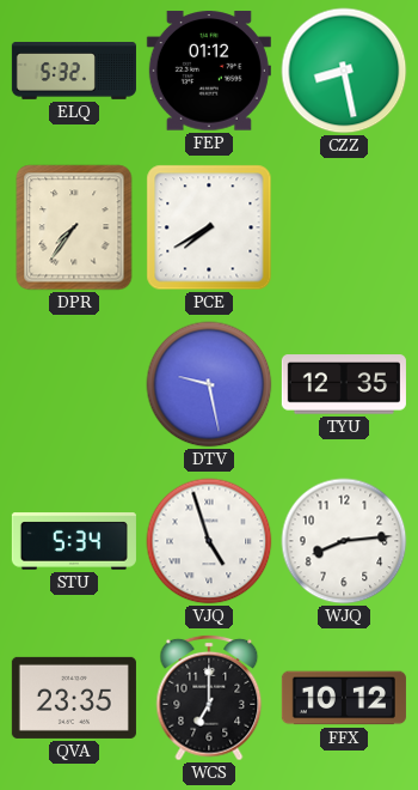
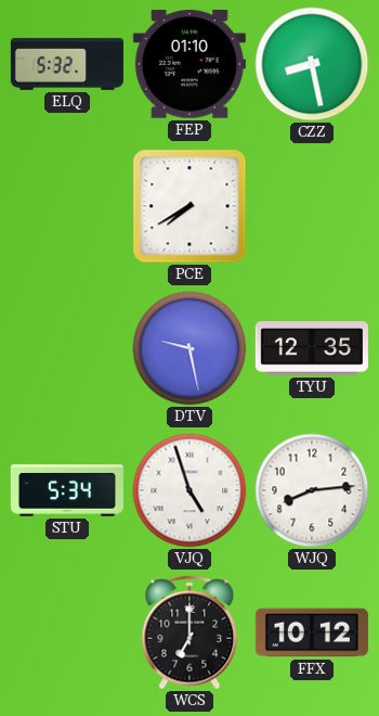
FEP: 01:12 -> 01:10
DPR: 7:36 -> none
QVA: 23:35 -> none
